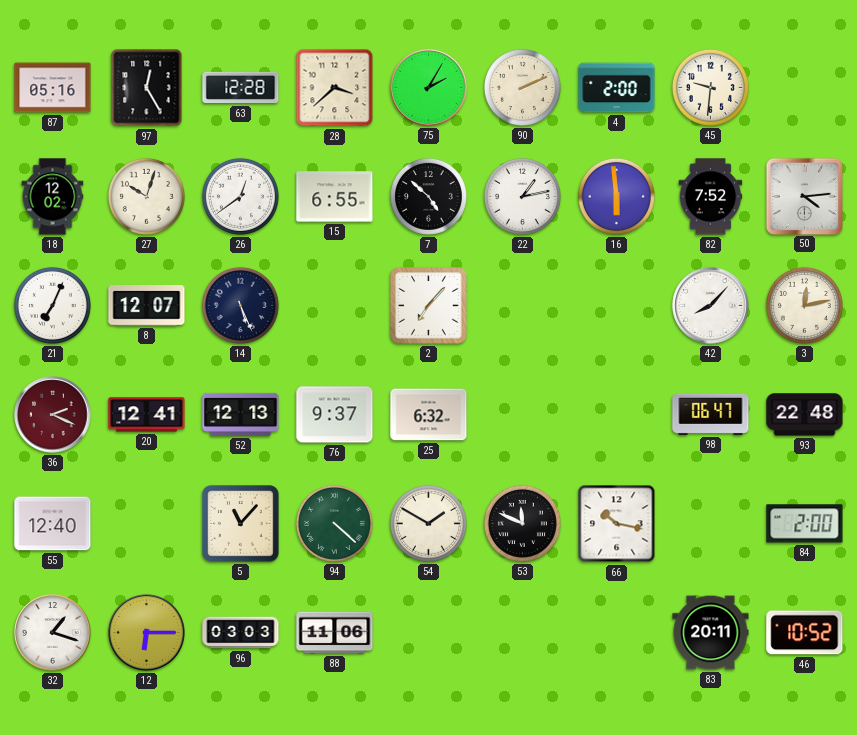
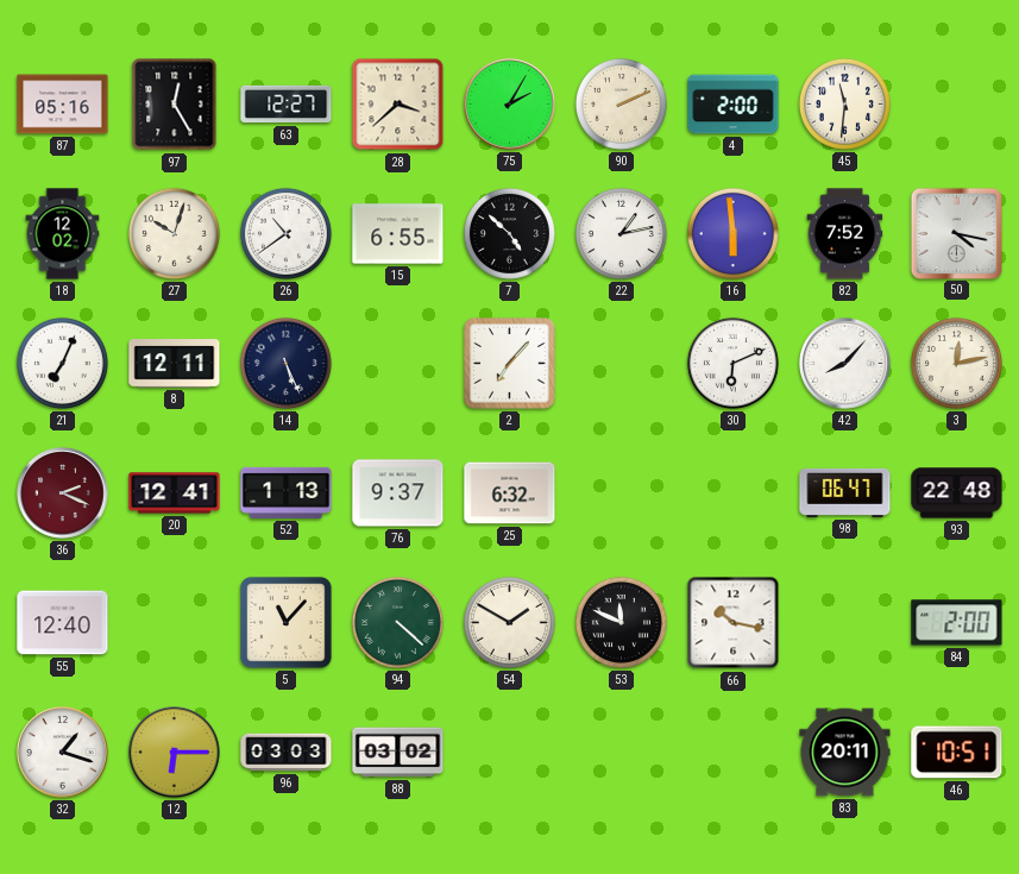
63: 12:28 -> 12:27
45: 9:31 -> 11:31
26: 12:39 -> 10:39
50: 4:14 -> 4:17
8: 12:07 -> 12:11
30: none -> 6:11
52: 12:13 -> 1:13
88: 11:06 -> 03:02
46: 10:52 -> 10:51
